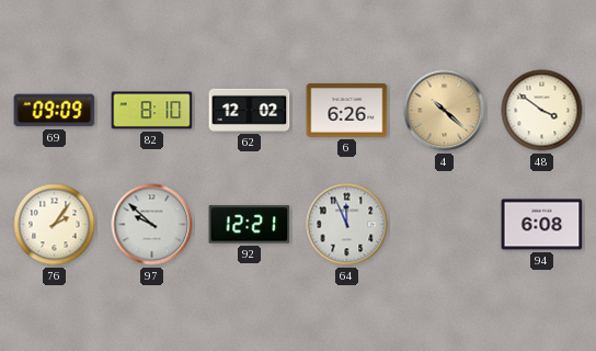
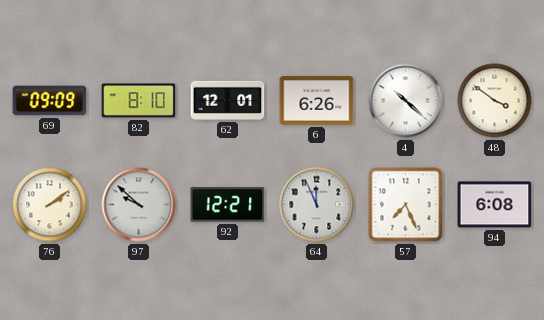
62: 12:02 -> 12:01
4 dial: champagne -> white
76: 2:06 -> 2:09
57: none -> 7:26
